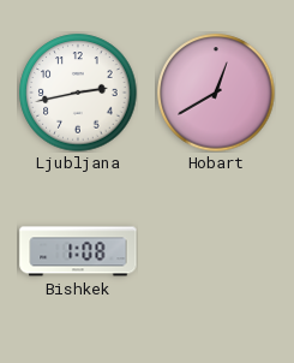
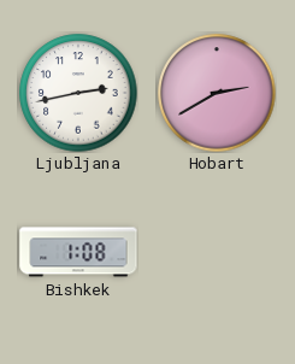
Hobart: 12:40 -> 2:40
